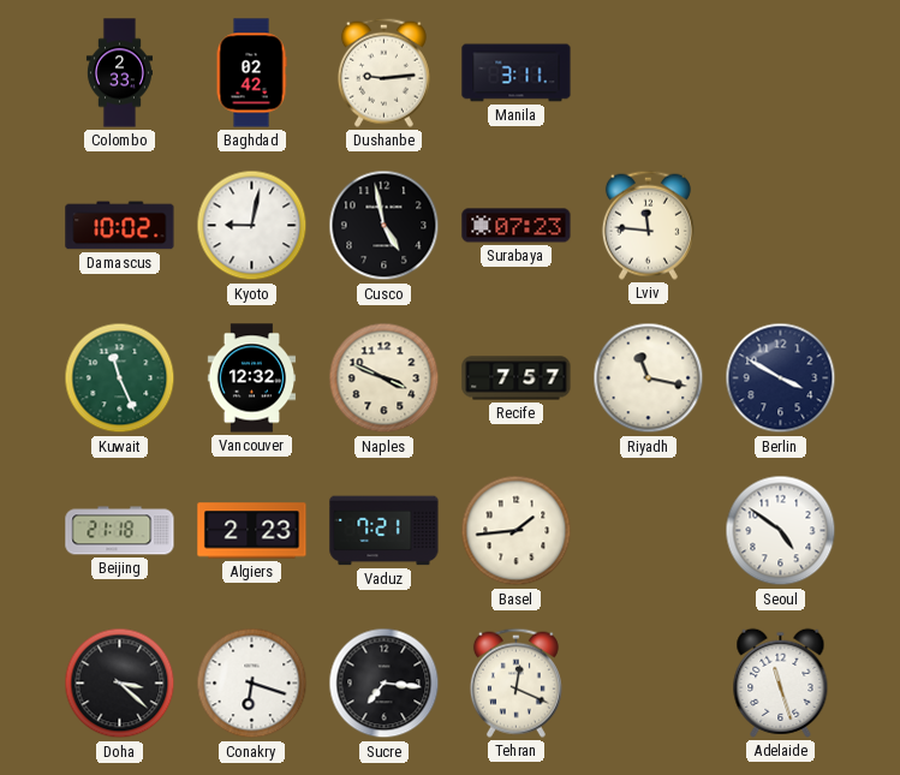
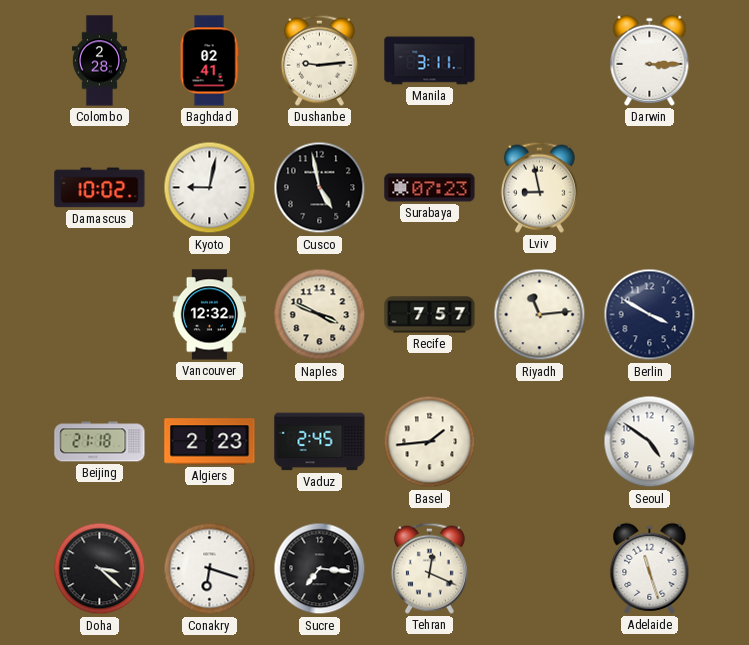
Colombo: 2:33 -> 2:28
Baghdad: 02:42 -> 02:41
Darwin: none -> 3:15
Lviv: 11:46 -> 8:58
Kuwait: 11:26 -> none
Riyadh: 11:17 -> 11:14
Vaduz: 7:21 -> 2:45
